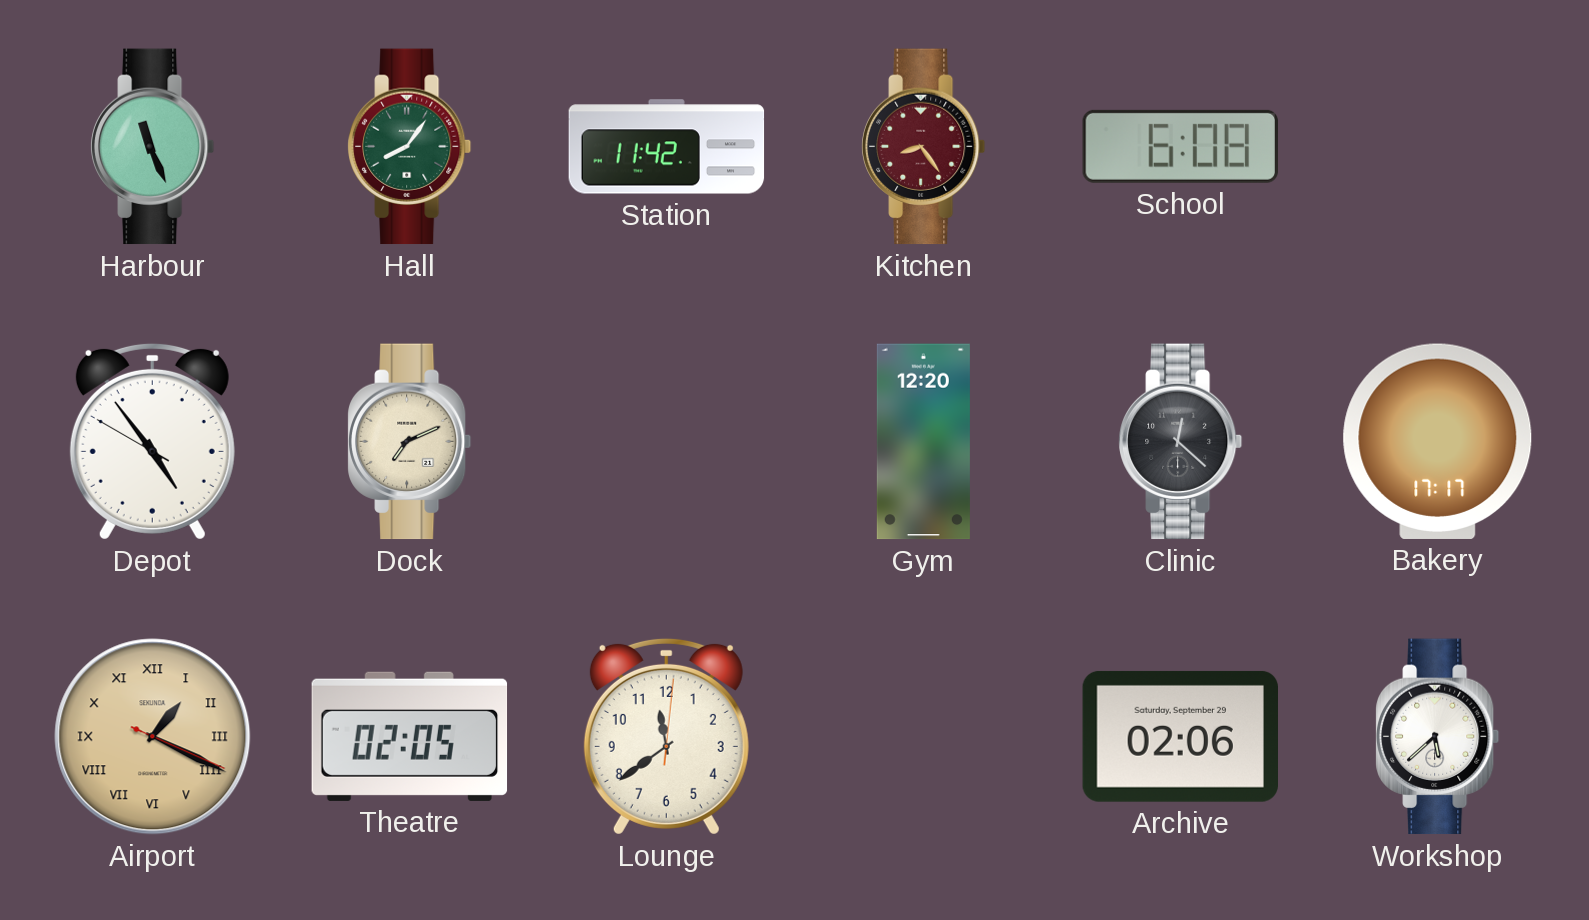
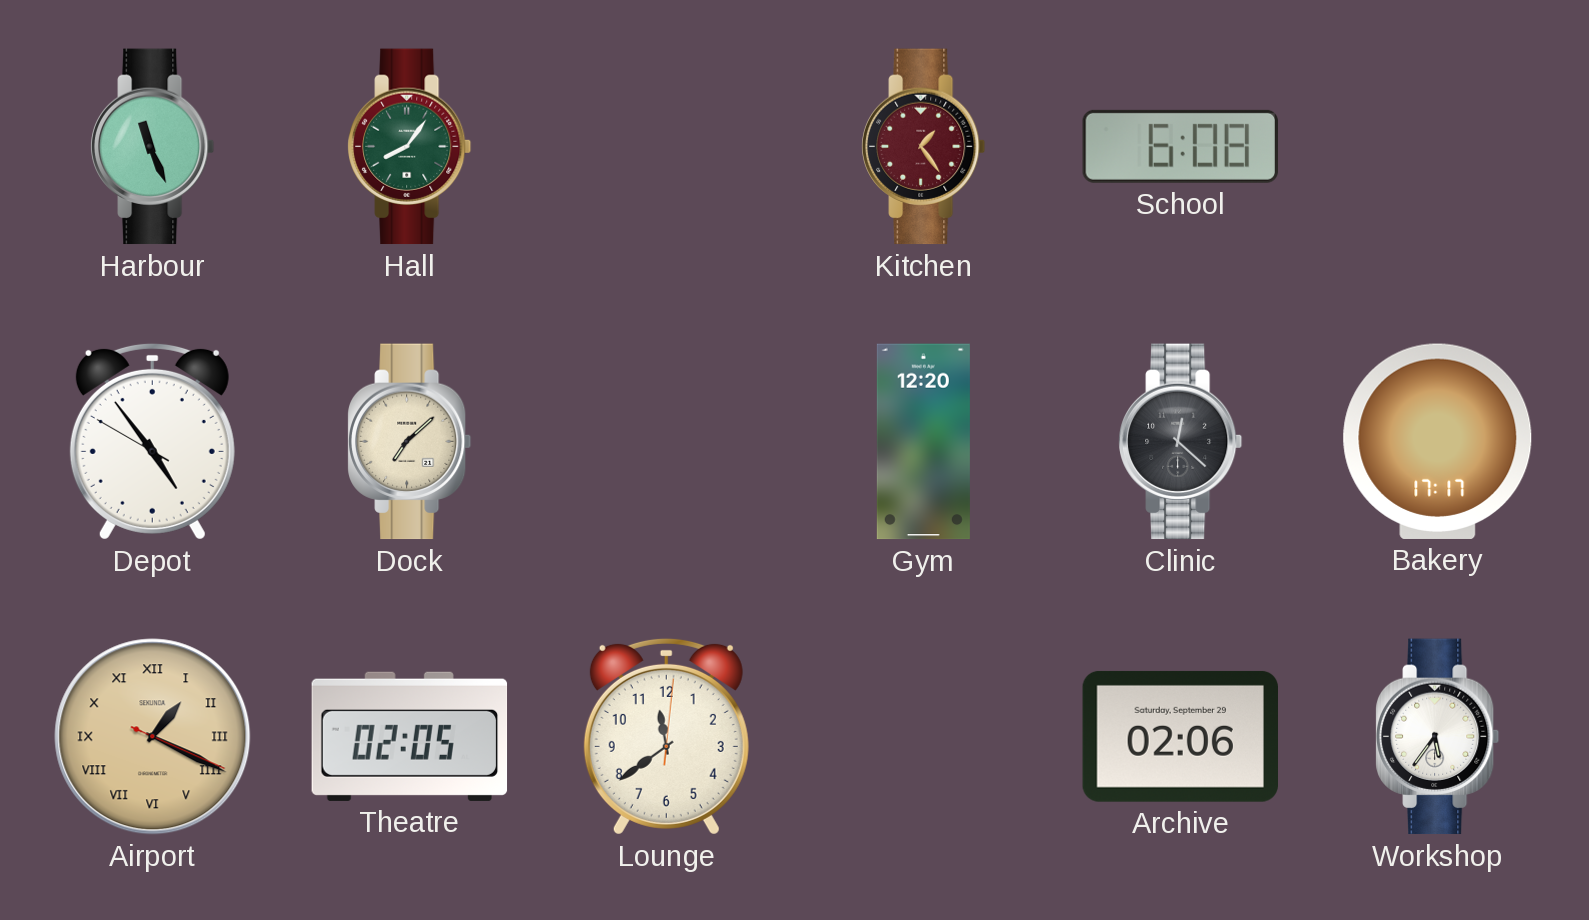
Station: 11:42 -> none
Kitchen: 8:24 -> 1:24
Dock: 7:11 -> 7:08
Workshop: 5:38 -> 5:36
